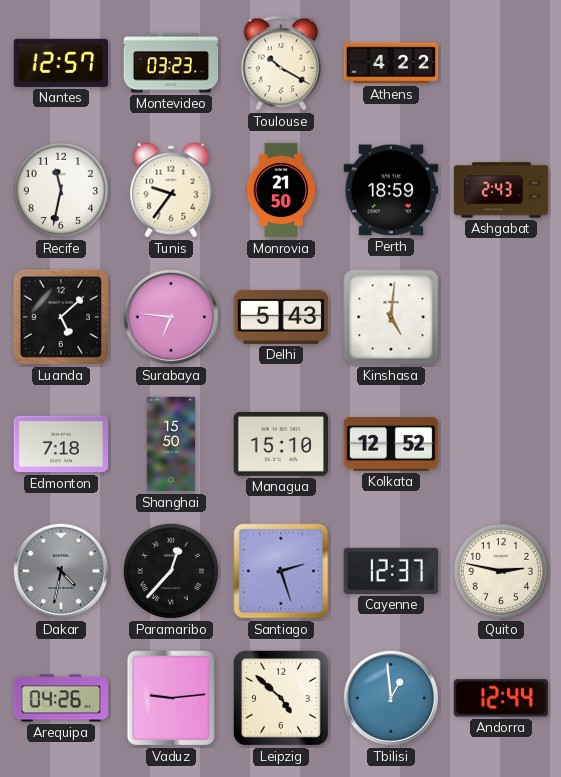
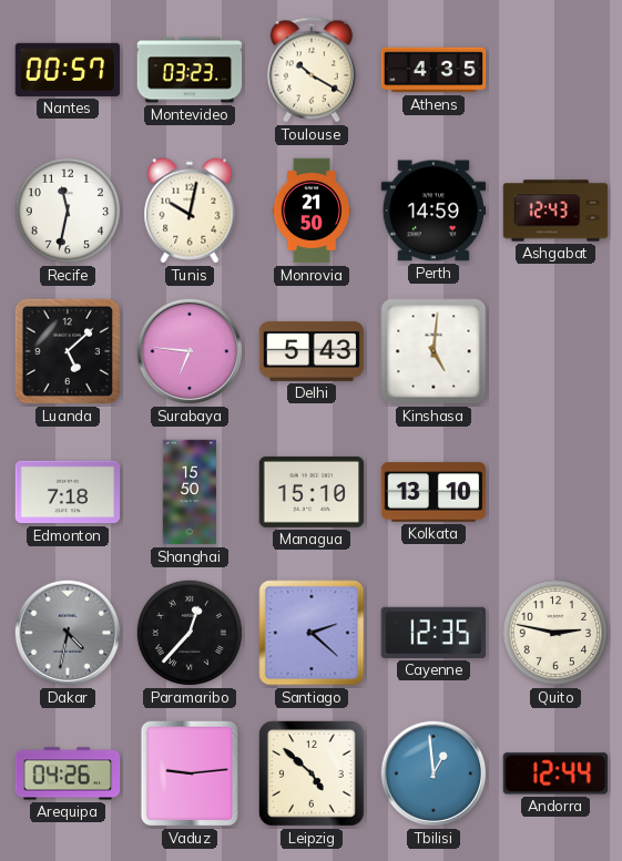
Nantes: 12:57 -> 00:57
Athens: 4:22 -> 4:35
Tunis: 9:36 -> 10:02
Perth: 18:59 -> 14:59
Ashgabat: 2:43 -> 12:43
Kolkata: 12:52 -> 13:10
Santiago: 2:27 -> 2:22
Cayenne: 12:37 -> 12:35
